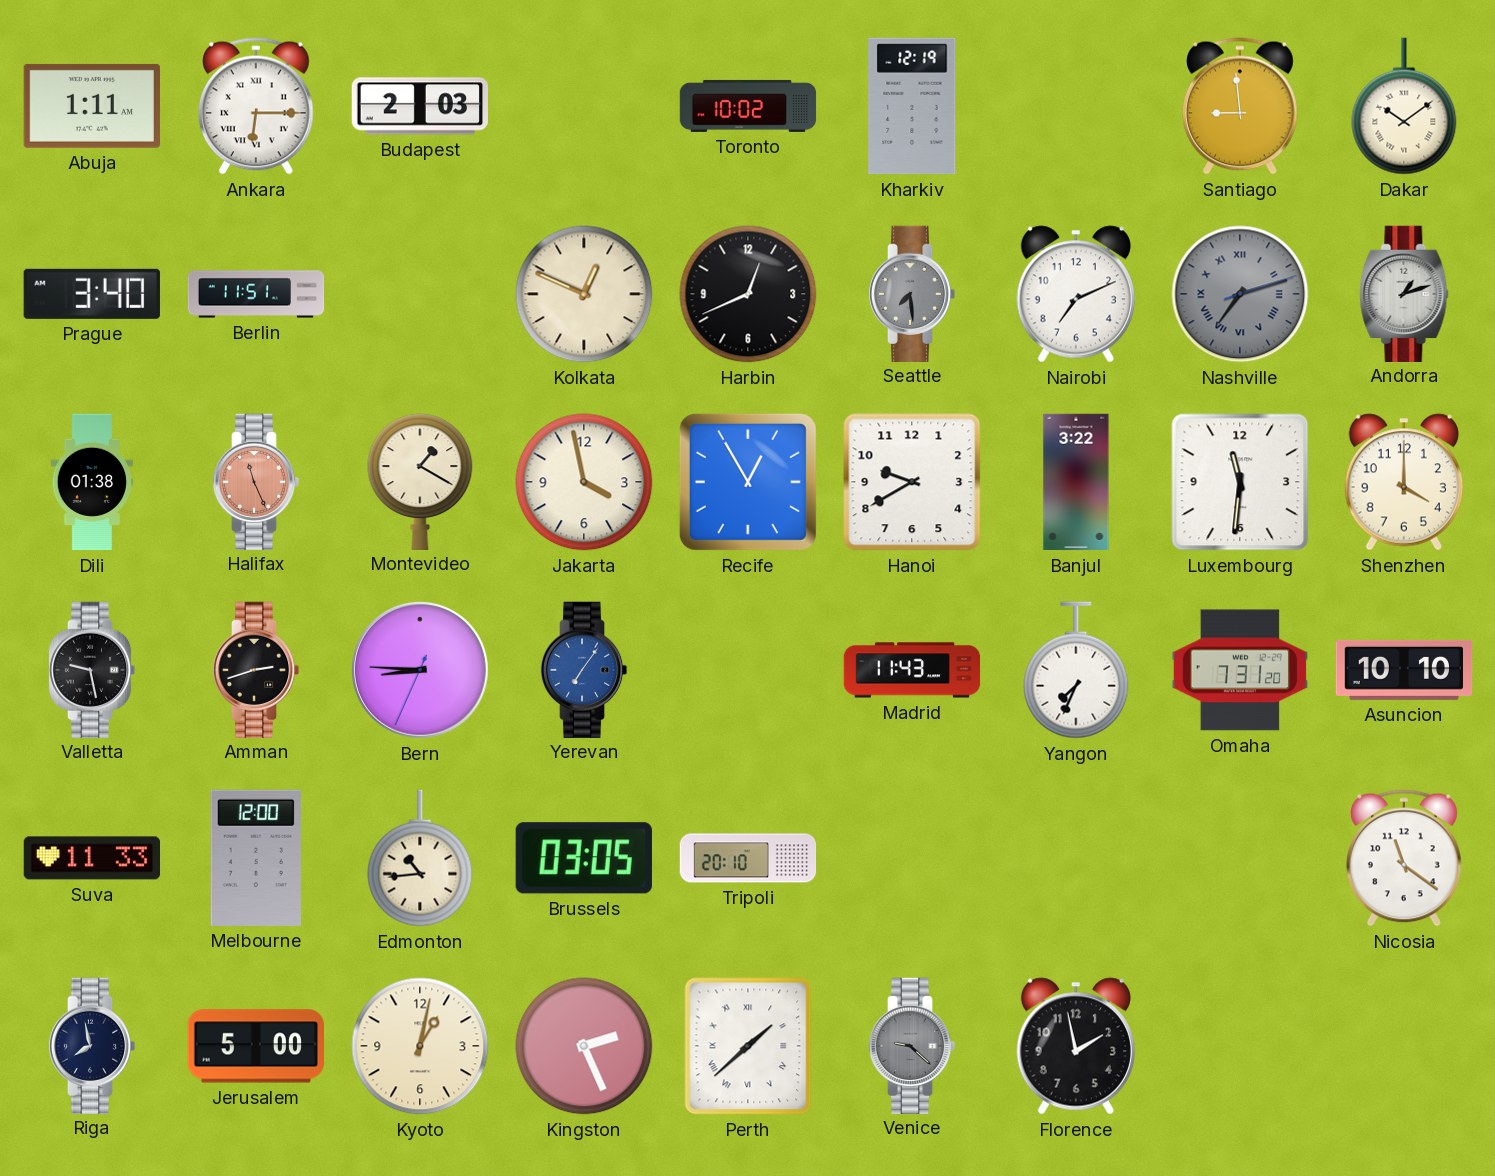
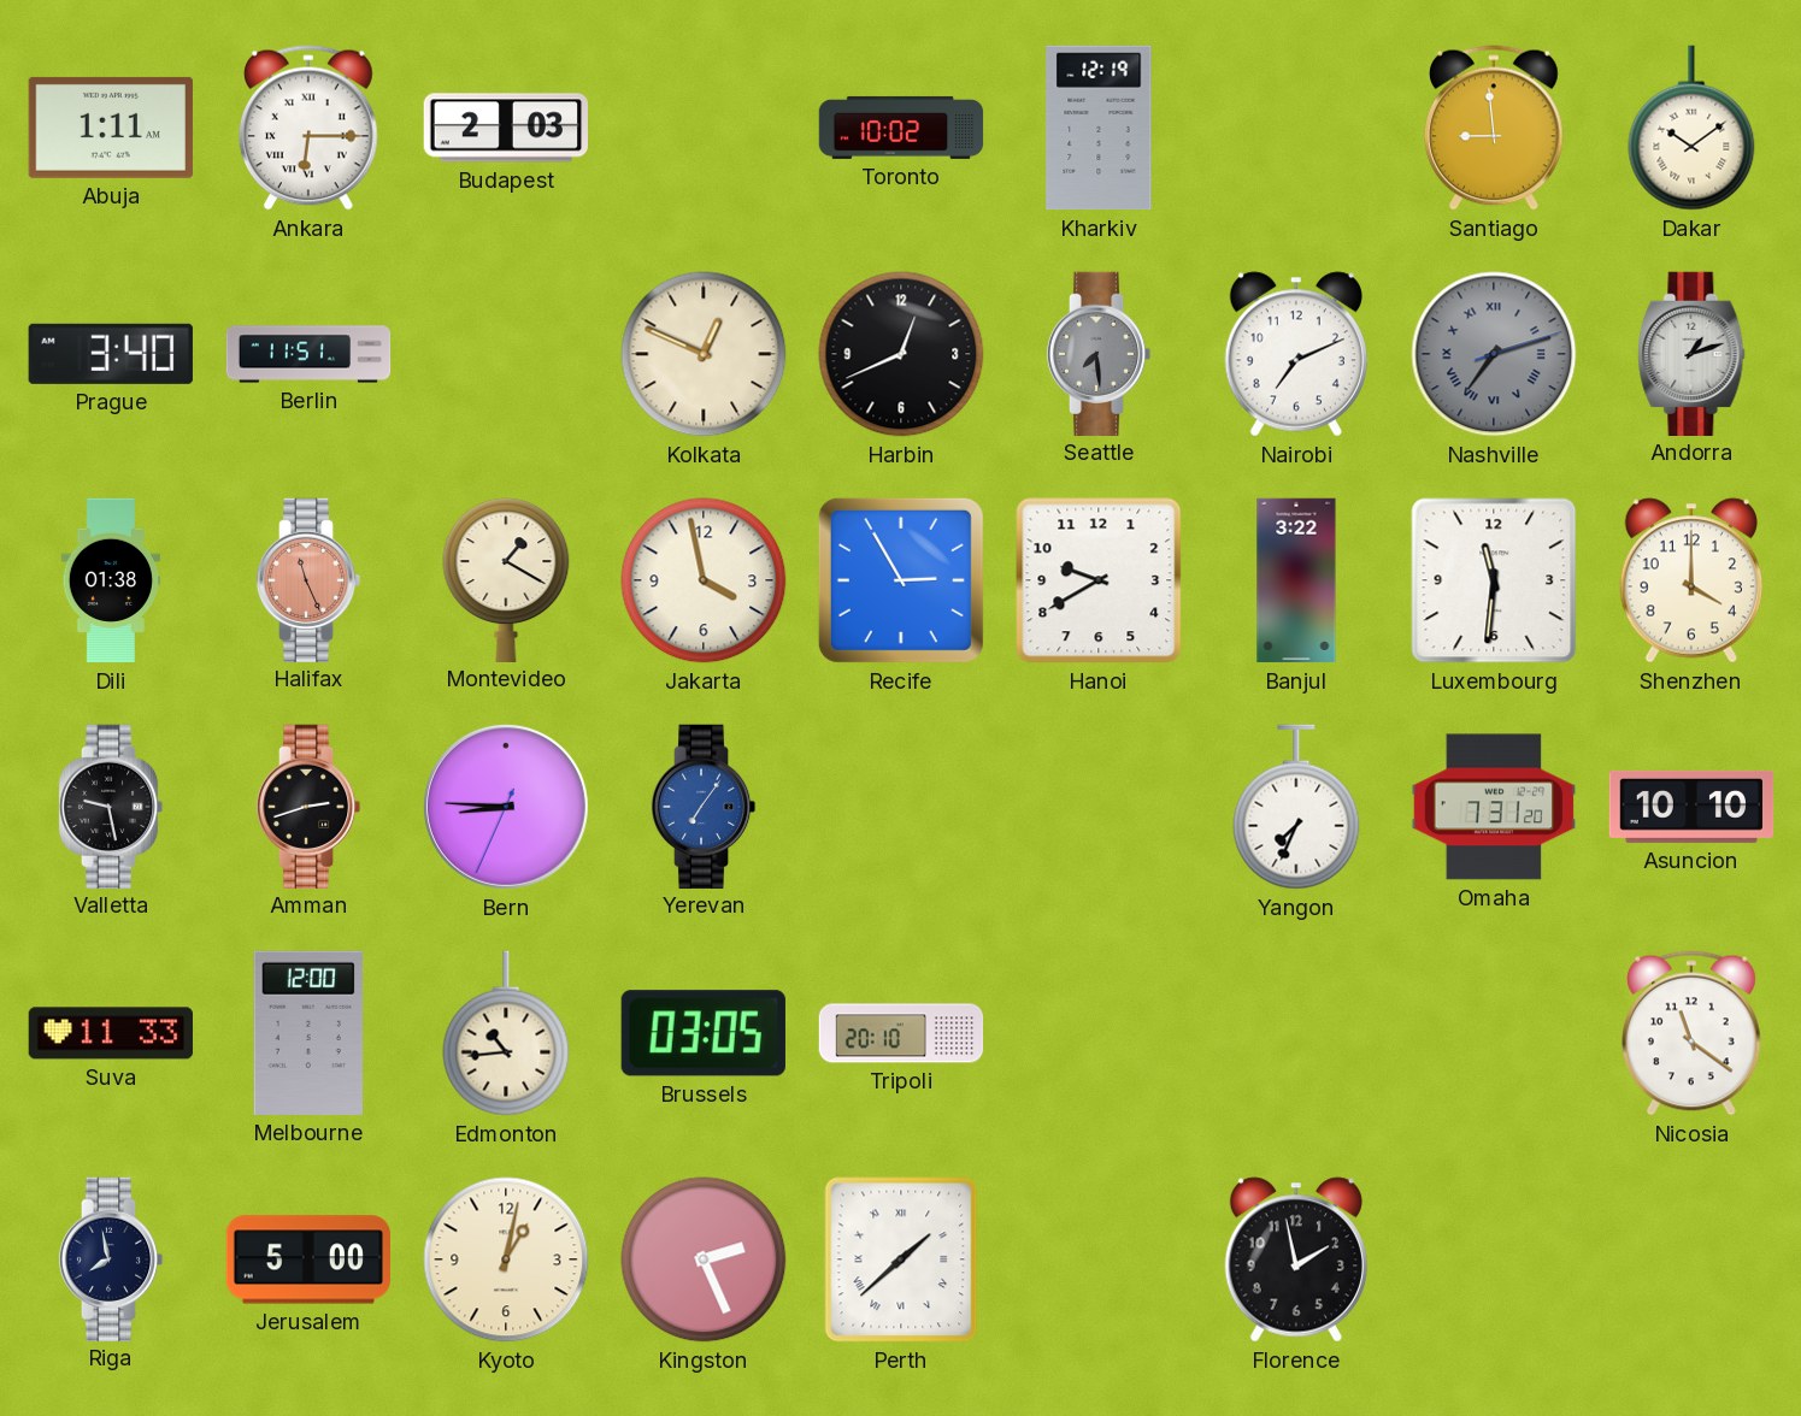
Recife: 12:55 -> 2:55
Madrid: 11:43 -> none
Venice: 9:22 -> none
